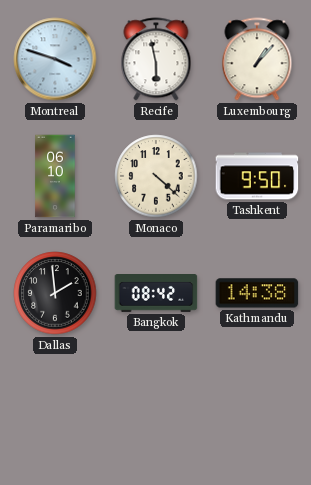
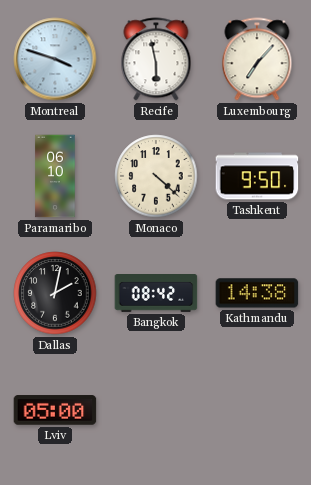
Luxembourg: 1:07 -> 7:07
Dallas: 1:59 -> 2:02
Lviv: none -> 05:00
